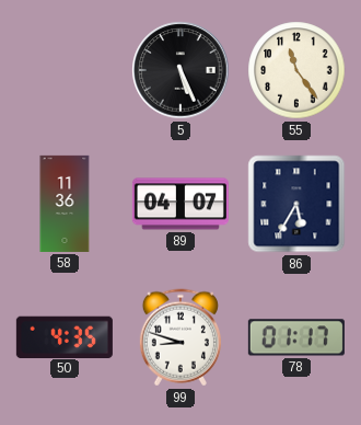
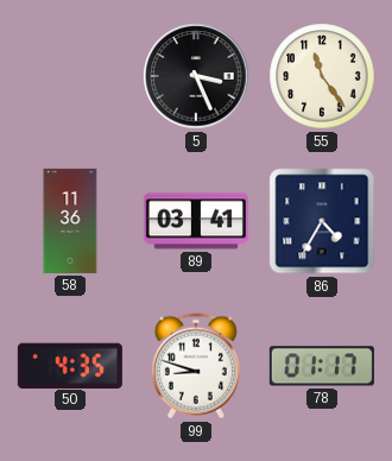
5: 5:26 -> 3:26
89: 04:07 -> 03:41
86: 5:35 -> 4:35
